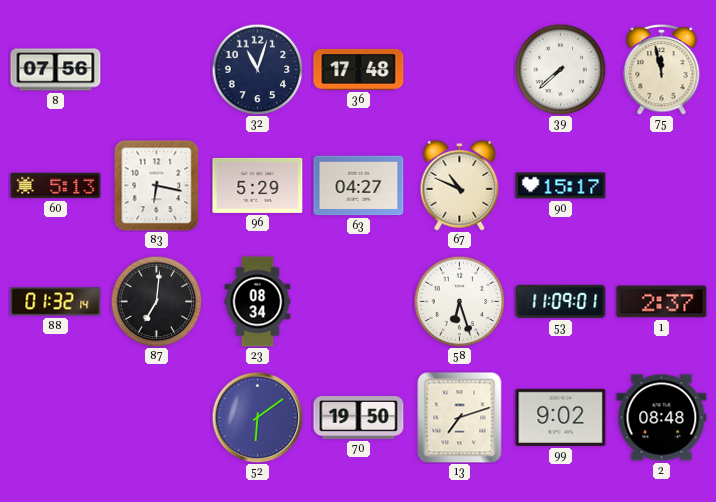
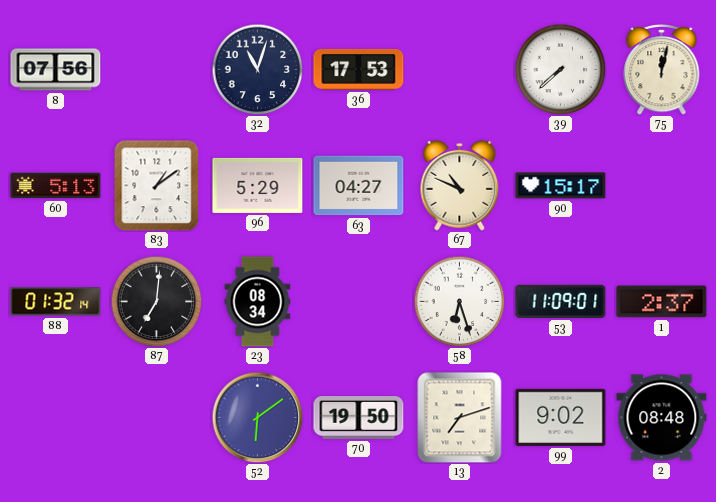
36: 17:48 -> 17:53
75: 11:58 -> 12:02
83: 6:17 -> 1:09
